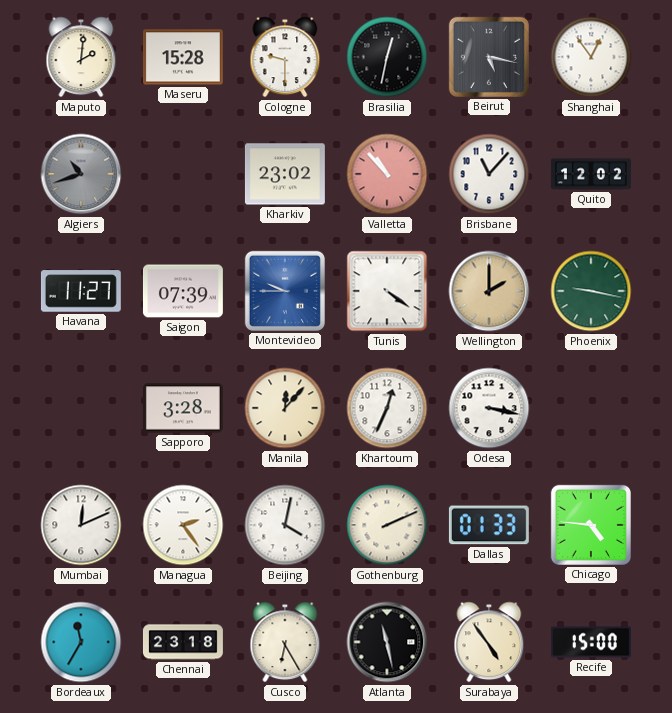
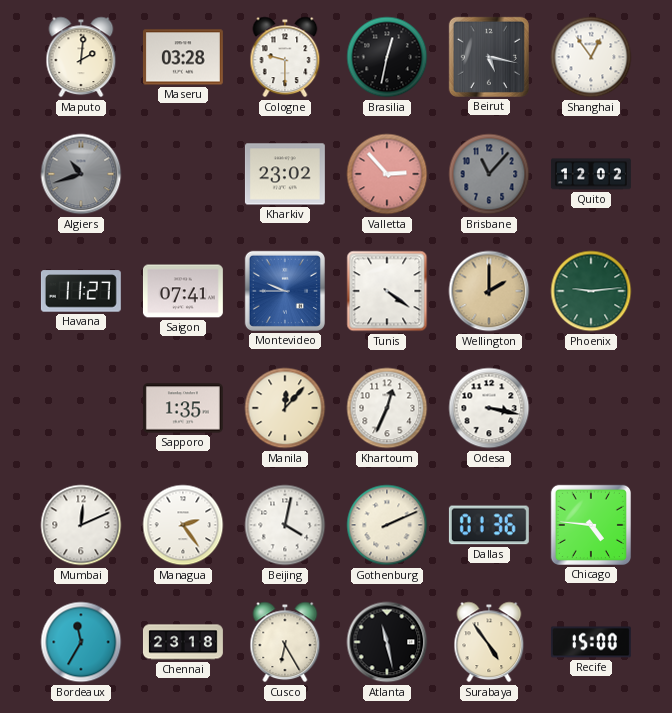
Maseru: 15:28 -> 03:28
Valletta: 10:53 -> 2:53
Brisbane dial: white -> grey
Saigon: 07:39 -> 07:41
Phoenix: 9:17 -> 9:14
Sapporo: 3:28 -> 1:35
Dallas: 01:33 -> 01:36
